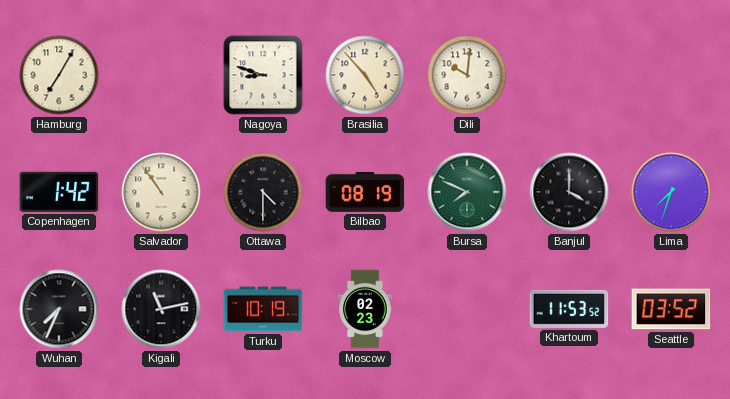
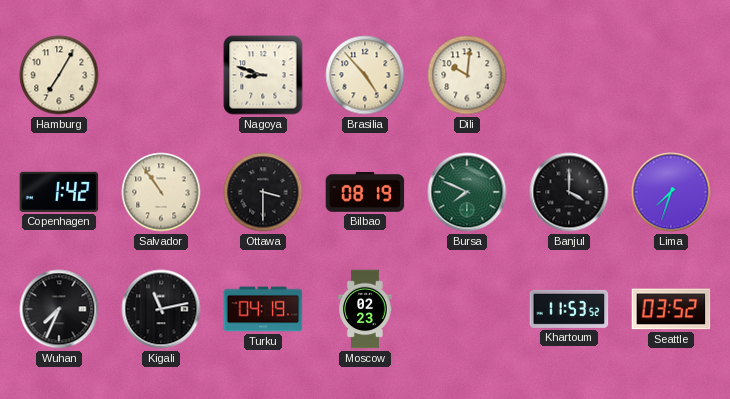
Ottawa: 4:30 -> 3:30
Turku: 10:19 -> 04:19
